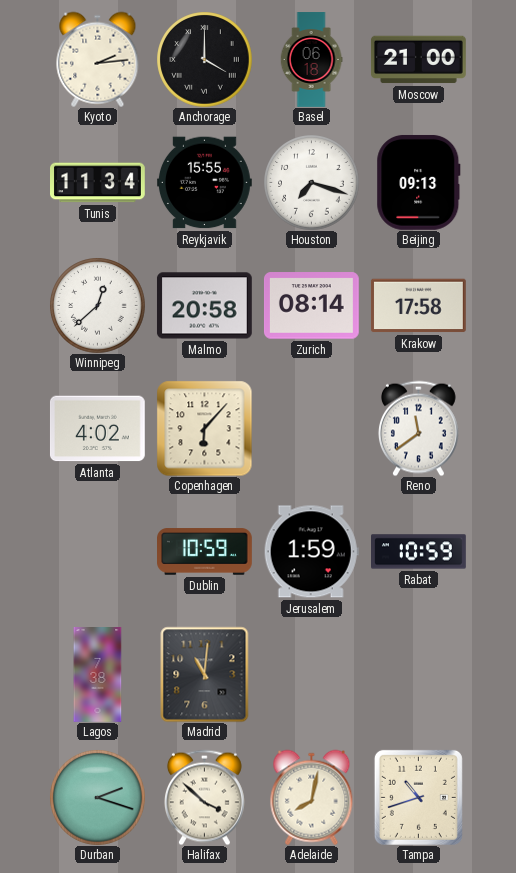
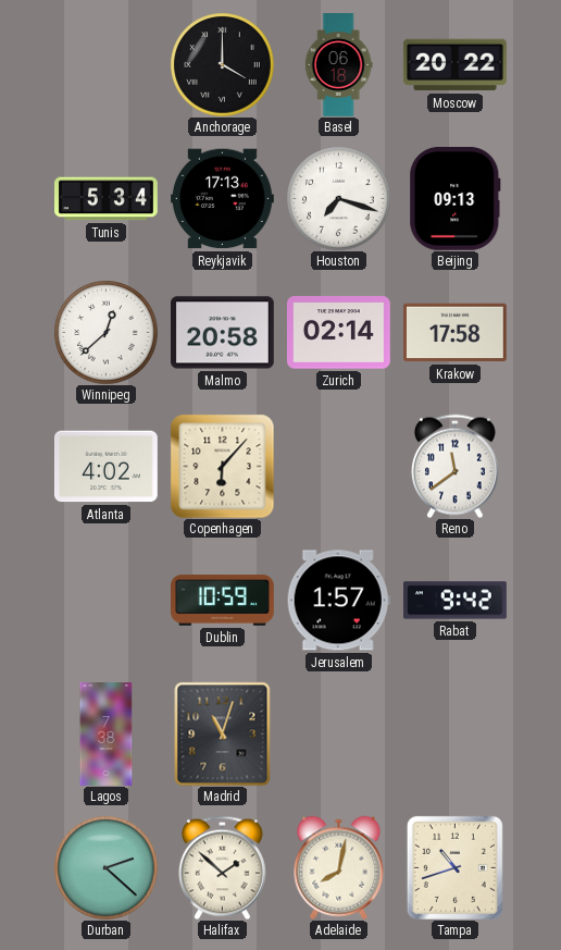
Kyoto: 2:14 -> none
Moscow: 21:00 -> 20:22
Tunis: 11:34 -> 5:34
Reykjavik: 15:55 -> 17:13
Zurich: 08:14 -> 02:14
Jerusalem: 1:59 -> 1:57
Rabat: 10:59 -> 9:42
Madrid: 11:01 -> 11:03
Durban: 2:18 -> 2:22
Halifax: 3:52 -> 1:52
